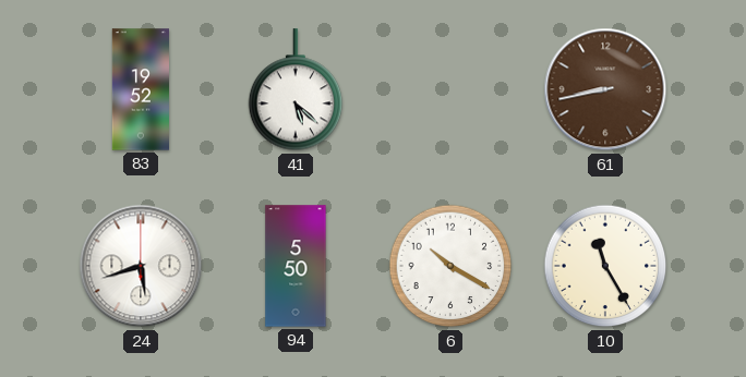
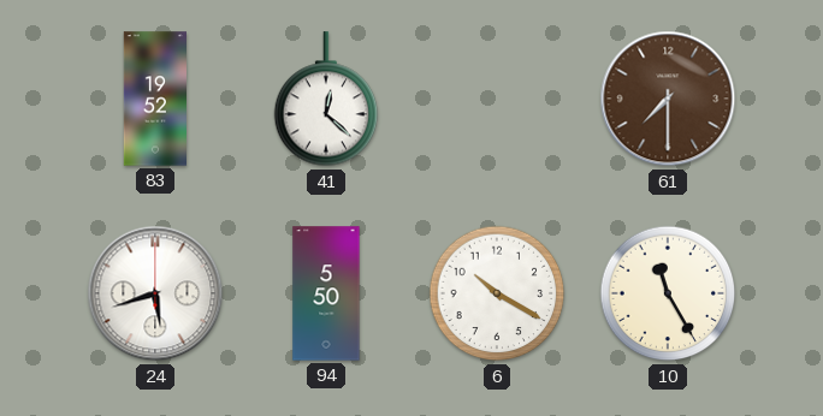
41: 5:22 -> 12:22
61: 8:43 -> 7:30
